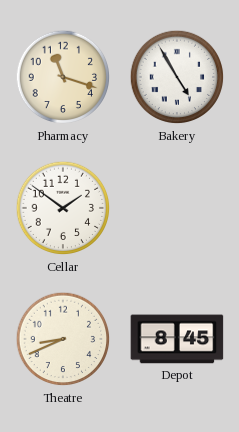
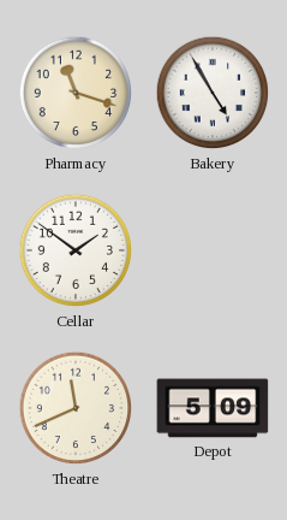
Theatre: 8:41 -> 11:41
Depot: 8:45 -> 5:09
